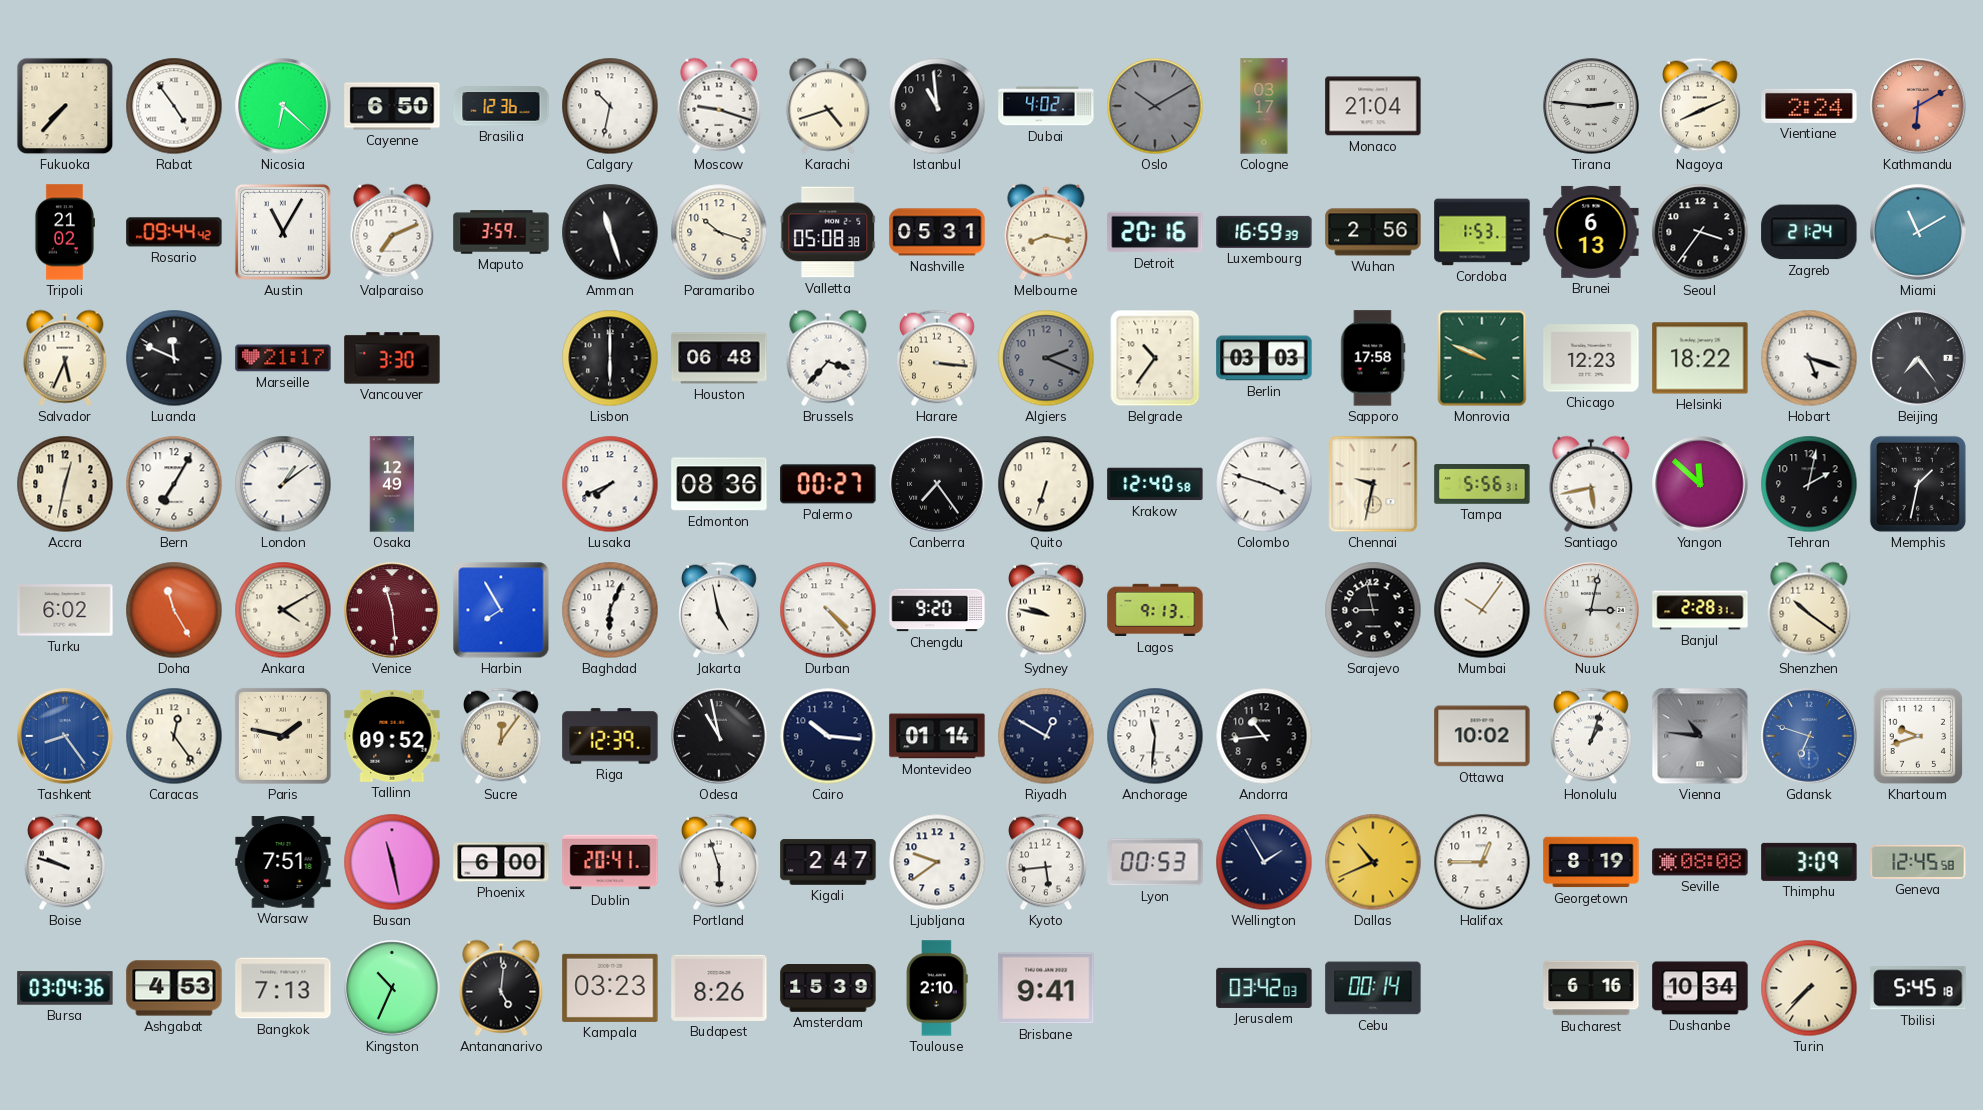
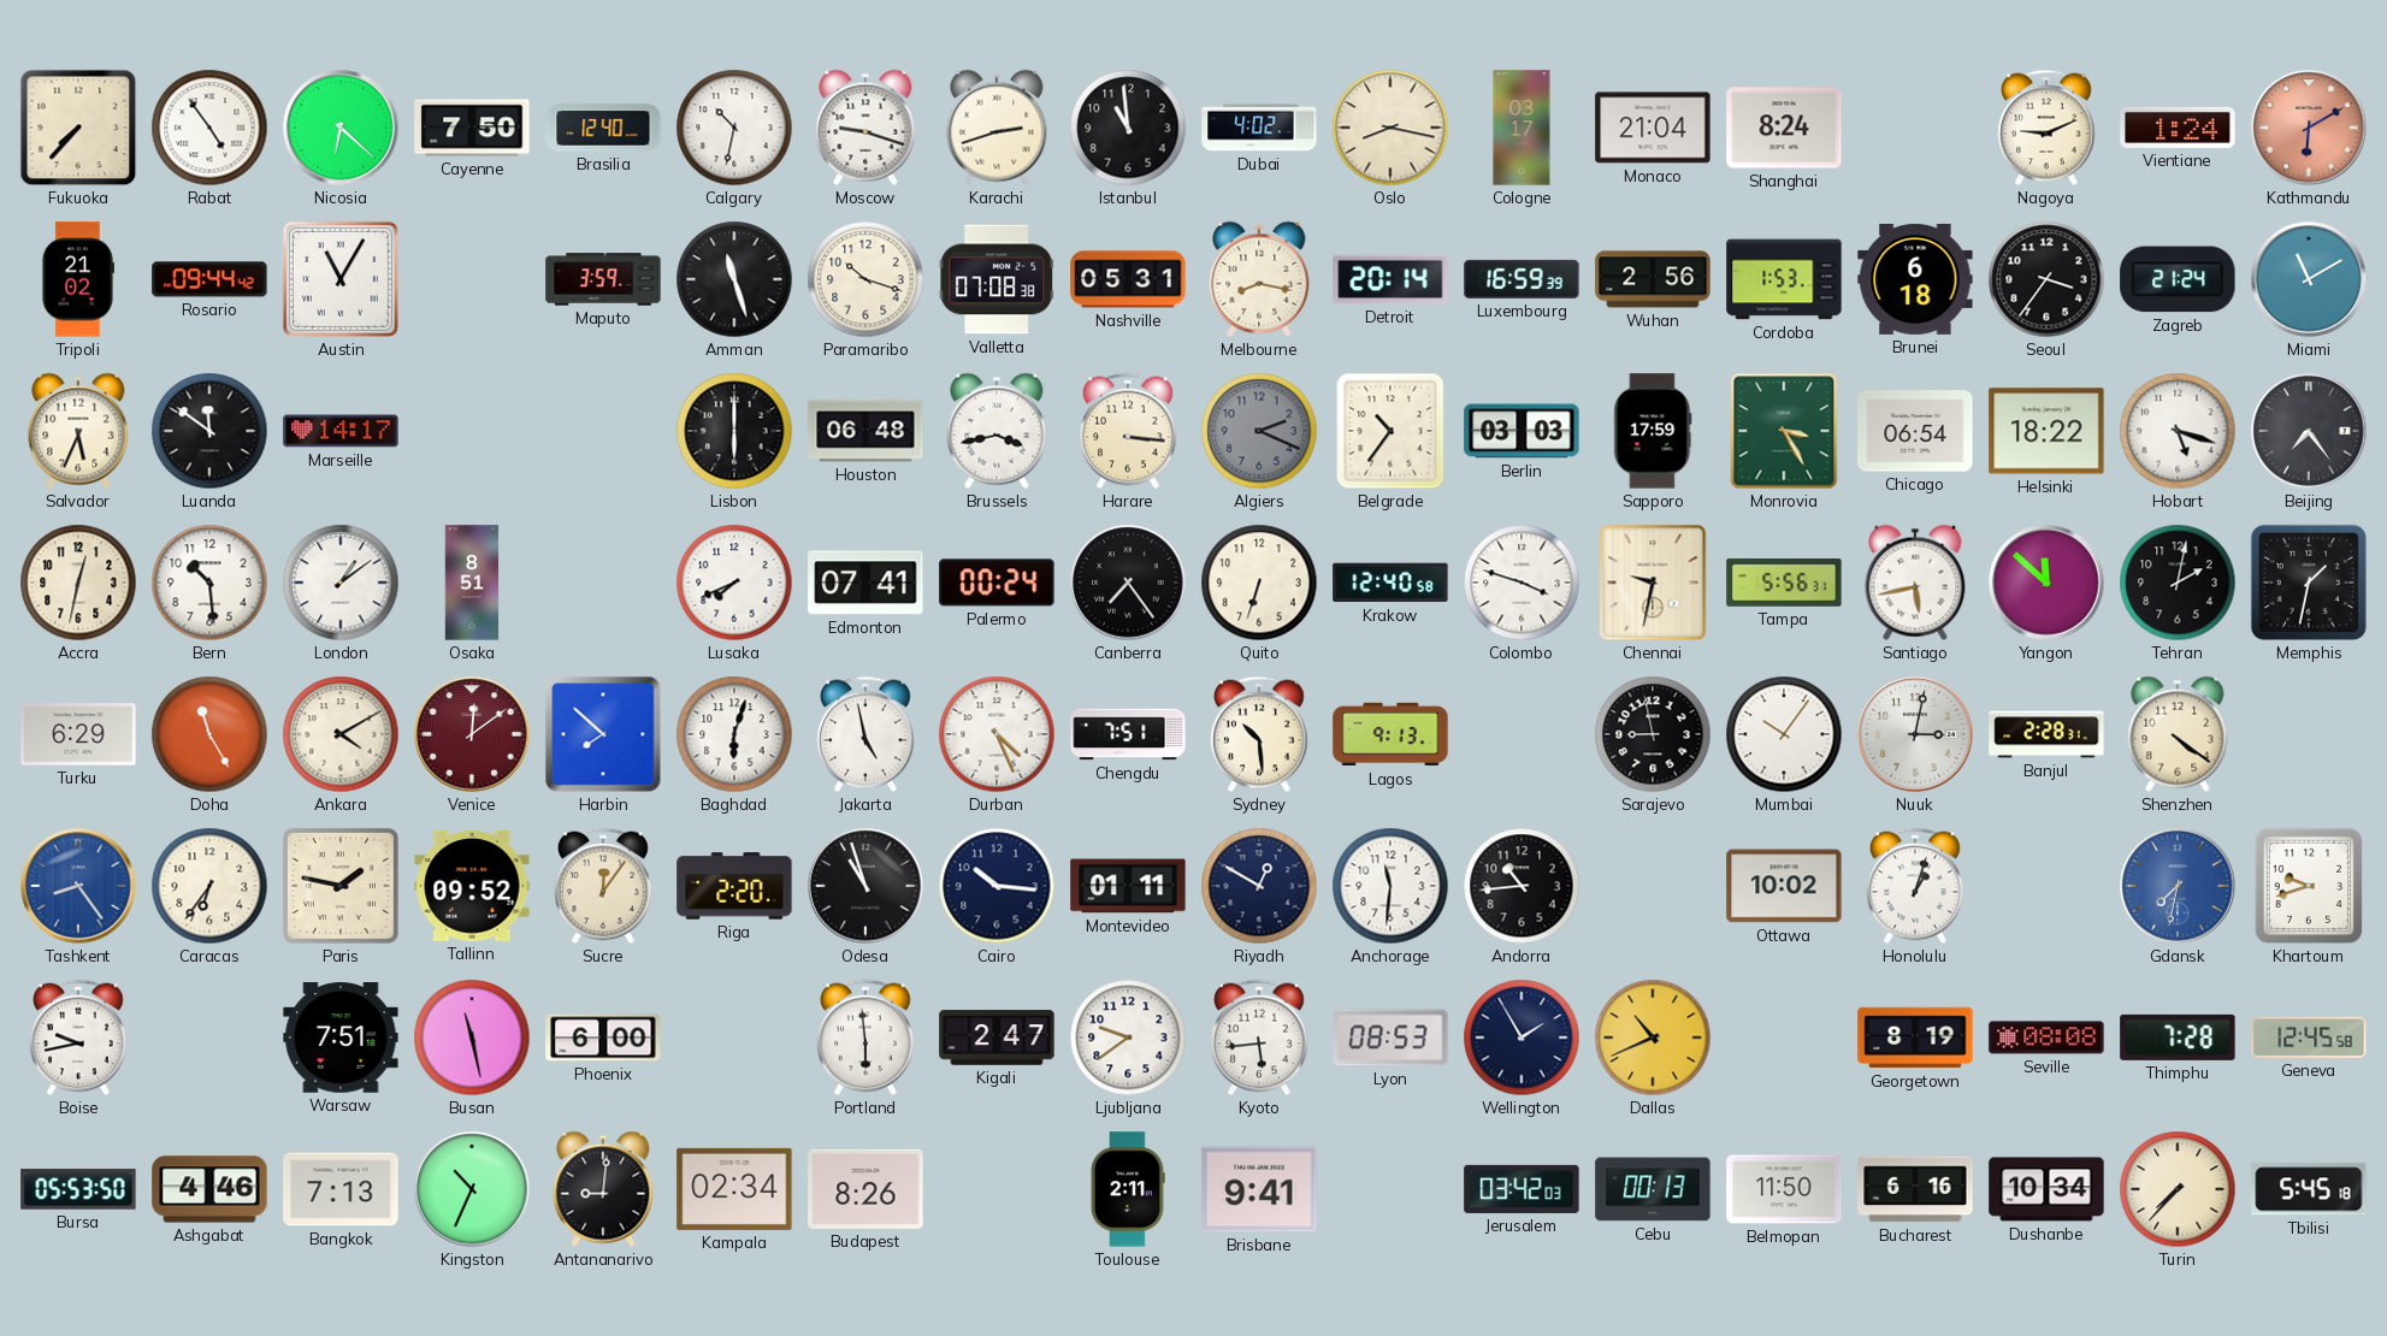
Cayenne: 6:50 -> 7:50
Brasilia: 12:36 -> 12:40
Karachi: 4:42 -> 2:42
Oslo: 10:10 -> 8:17
Oslo dial: grey -> cream
Shanghai: none -> 8:24
Tirana: 2:46 -> none
Nagoya: 8:11 -> 9:11
Vientiane: 2:24 -> 1:24
Valparaiso: 7:11 -> none
Valletta: 05:08 -> 07:08
Detroit: 20:16 -> 20:14
Brunei: 6:13 -> 6:18
Luanda: 11:49 -> 11:51
Marseille: 21:17 -> 14:17
Vancouver: 3:30 -> none
Brussels: 3:37 -> 3:43
Sapporo: 17:58 -> 17:59
Monrovia: 9:49 -> 3:25
Chicago: 12:23 -> 06:54
Bern: 7:05 -> 10:29
Osaka: 12:49 -> 8:51
Edmonton: 08:36 -> 07:41
Palermo: 00:27 -> 00:24
Turku: 6:02 -> 6:29
Venice: 11:29 -> 12:09
Harbin: 7:55 -> 7:52
Baghdad: 6:04 -> 6:03
Durban: 4:23 -> 4:26
Chengdu: 9:20 -> 7:51
Sydney: 9:47 -> 10:29
Shenzhen: 10:21 -> 4:21
Caracas: 12:24 -> 6:36
Riga: 12:39 -> 2:20
Odesa: 10:58 -> 10:57
Montevideo: 01:14 -> 01:11
Vienna: 10:46 -> none
Gdansk: 6:48 -> 7:32
Boise: 9:48 -> 9:43
Dublin: 20:41 -> none
Portland: 5:57 -> 5:59
Lyon: 00:53 -> 08:53
Halifax: 12:45 -> none
Thimphu: 3:09 -> 7:28
Bursa: 03:04 -> 05:53
Ashgabat: 4:53 -> 4:46
Antananarivo: 5:01 -> 9:01
Kampala: 03:23 -> 02:34
Amsterdam: 15:39 -> none
Toulouse: 2:10 -> 2:11
Cebu: 00:14 -> 00:13
Belmopan: none -> 11:50
